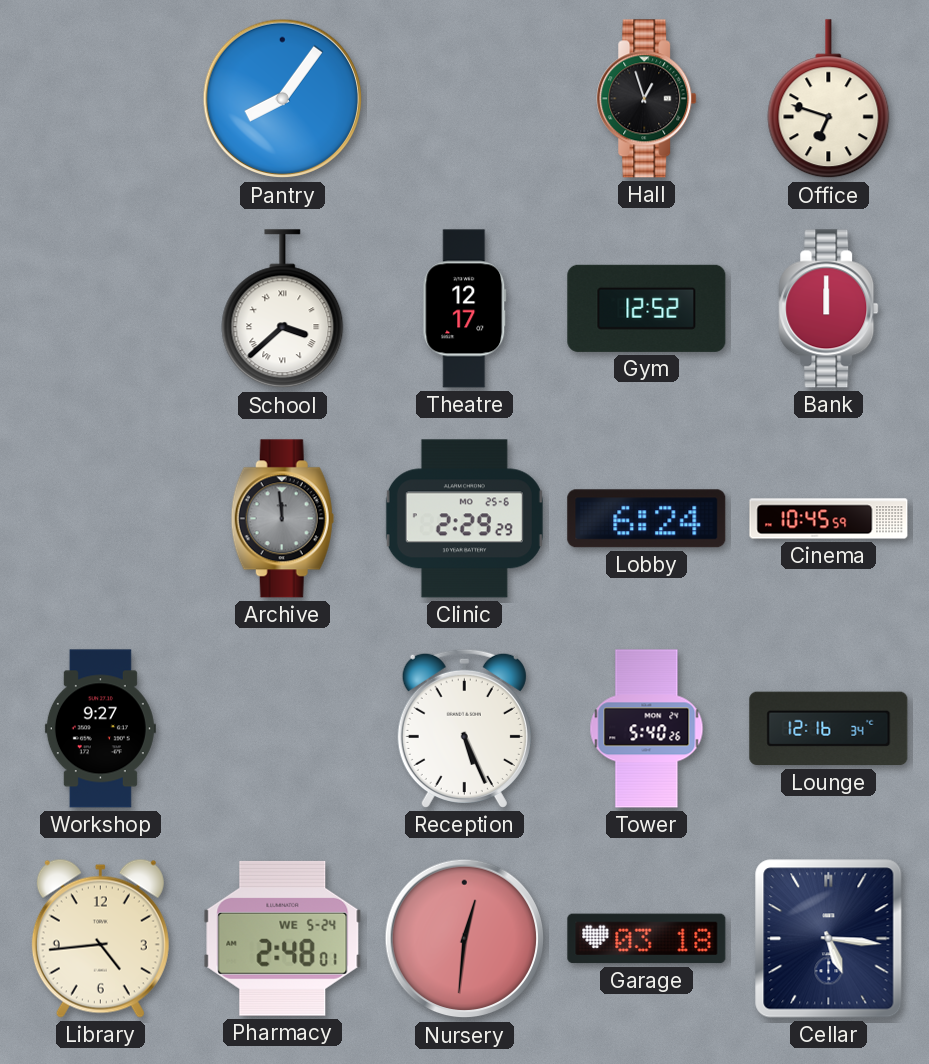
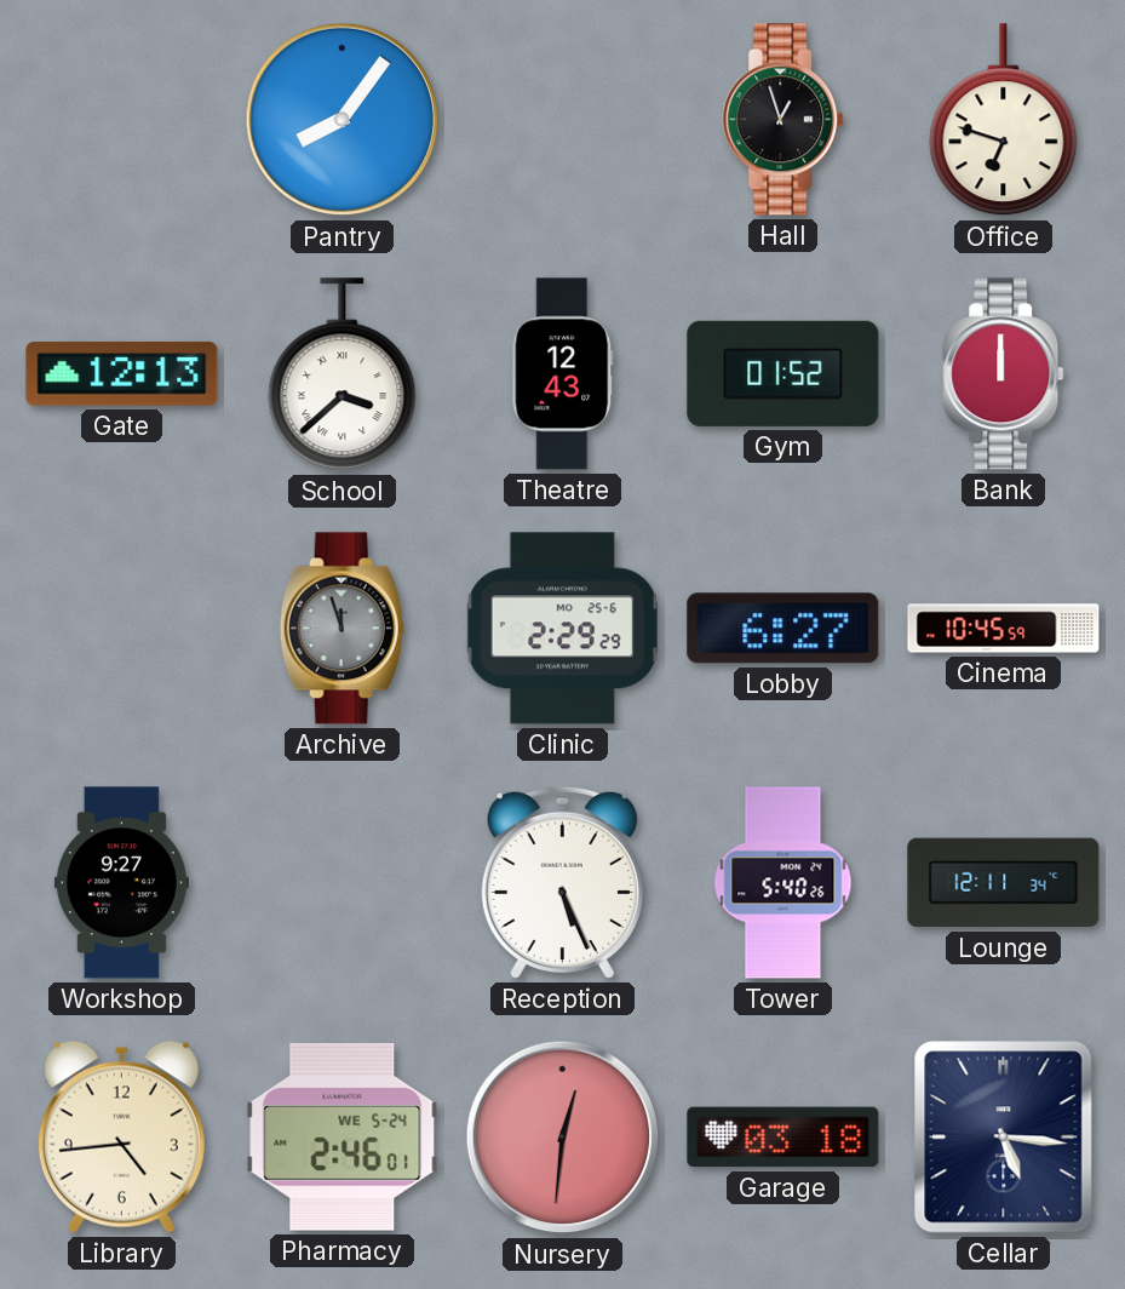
Gate: none -> 12:13
Theatre: 12:17 -> 12:43
Gym: 12:52 -> 01:52
Archive: 11:59 -> 11:57
Lobby: 6:24 -> 6:27
Lounge: 12:16 -> 12:11
Pharmacy: 2:48 -> 2:46
